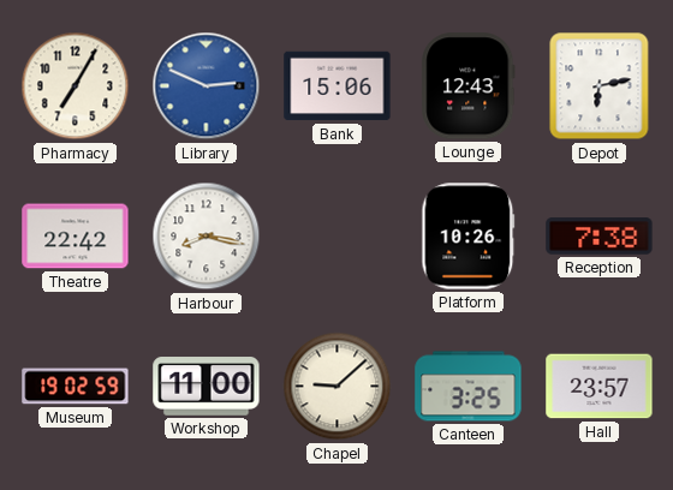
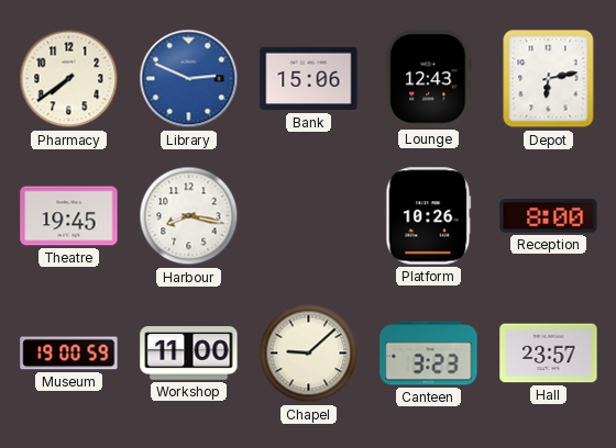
Pharmacy: 7:05 -> 7:39
Theatre: 22:42 -> 19:45
Reception: 7:38 -> 8:00
Museum: 19:02 -> 19:00
Canteen: 3:25 -> 3:23
